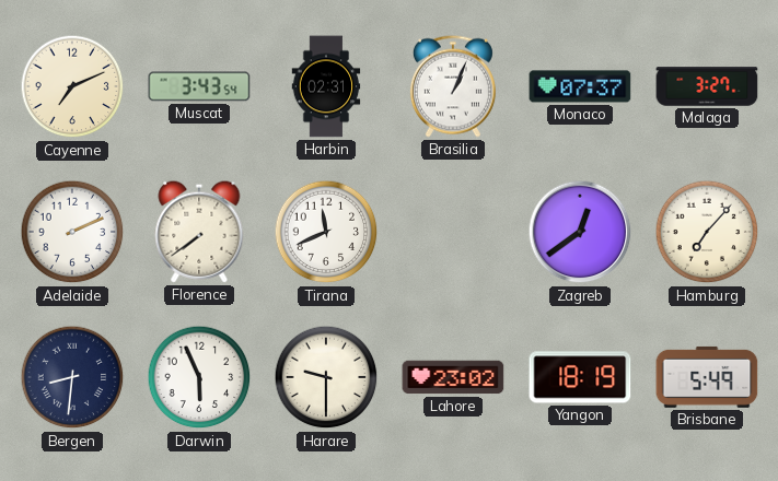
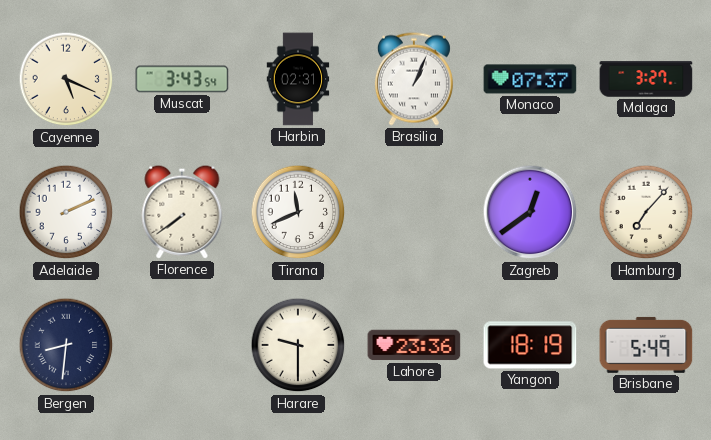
Cayenne: 7:11 -> 5:19
Darwin: 5:56 -> none
Lahore: 23:02 -> 23:36
